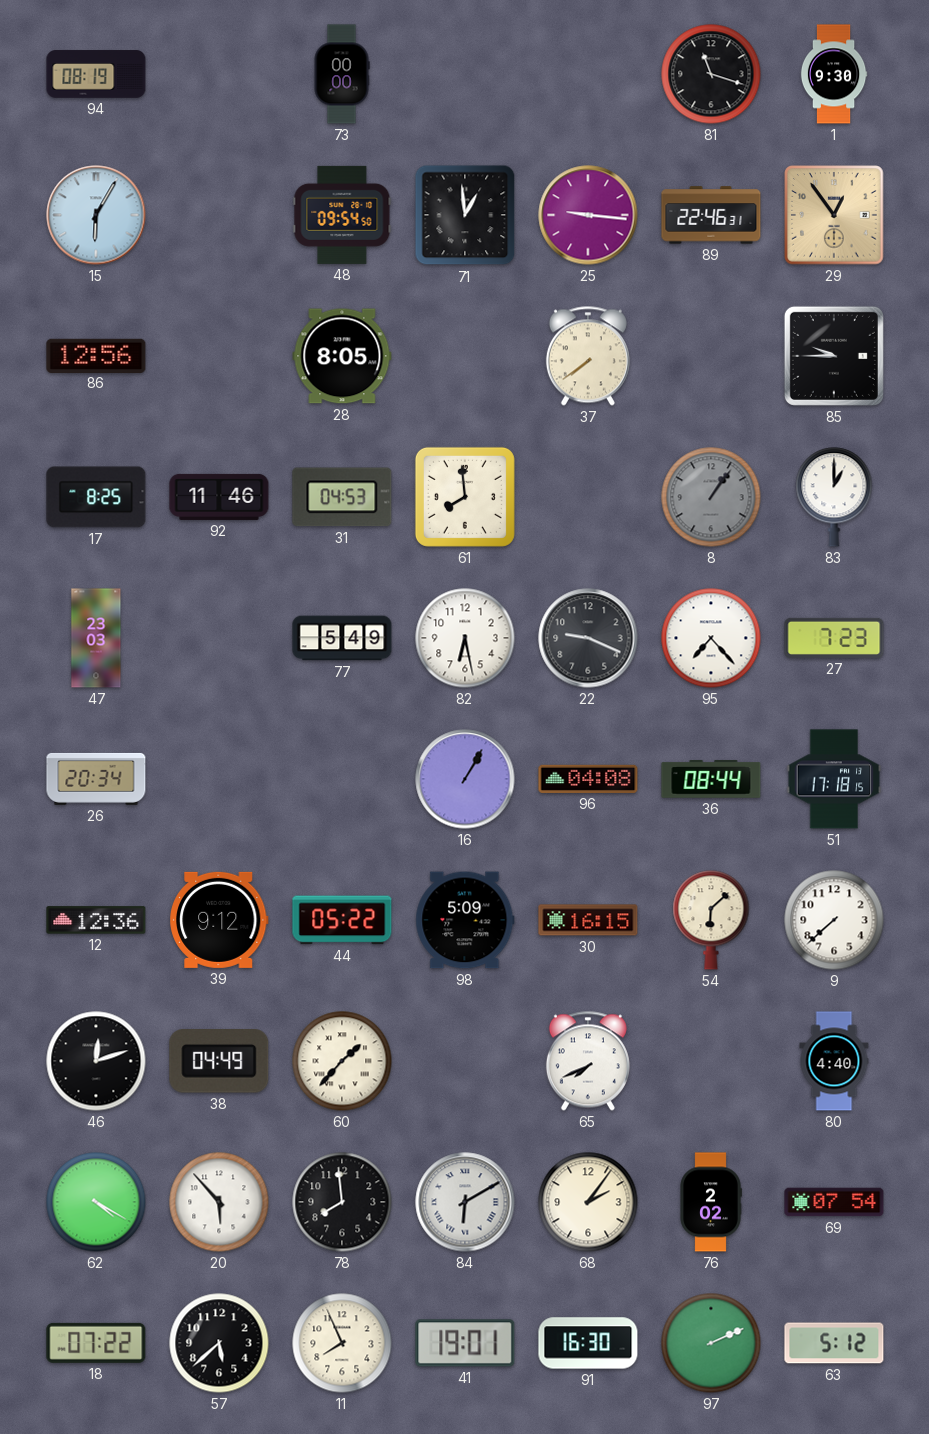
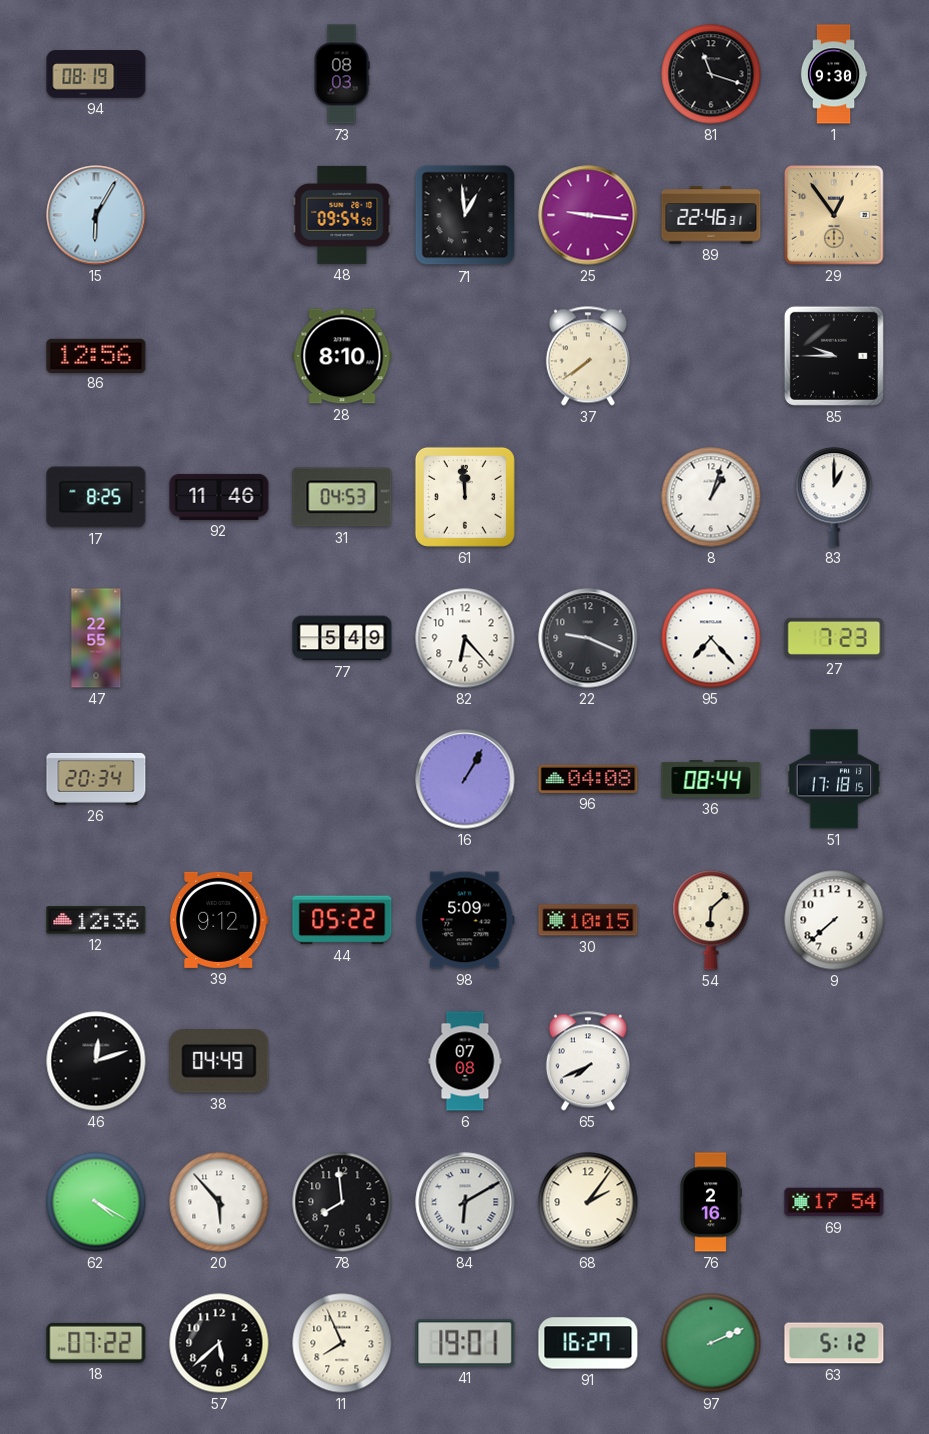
73: 00:00 -> 08:03
28: 8:05 -> 8:10
61: 7:59 -> 11:59
8: 1:06 -> 1:03
8 dial: grey -> white
47: 23:03 -> 22:55
82: 6:28 -> 6:23
30: 16:15 -> 10:15
60: 1:37 -> none
6: none -> 07:08
80: 4:40 -> none
76: 2:02 -> 2:16
69: 07:54 -> 17:54
91: 16:30 -> 16:27
